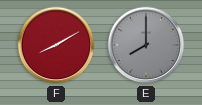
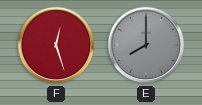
F: 8:10 -> 12:27
